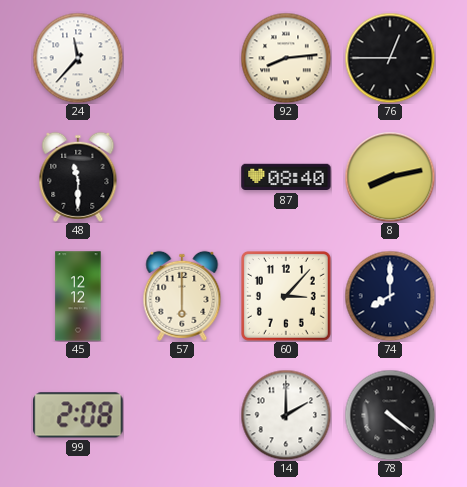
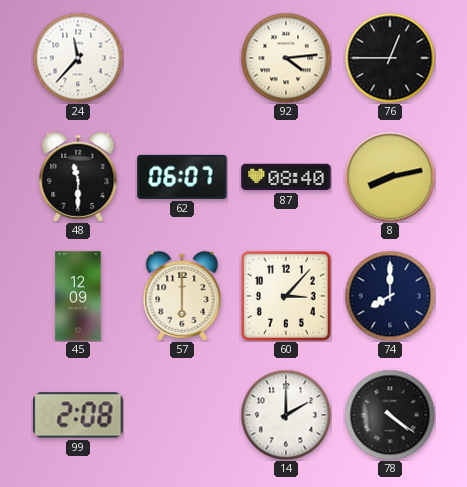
92: 8:14 -> 4:14
62: none -> 06:07
45: 12:12 -> 12:09
